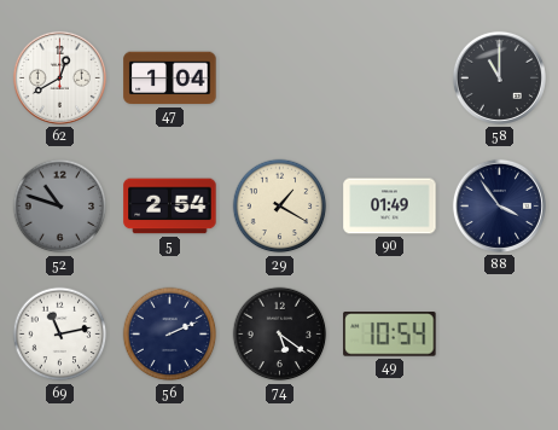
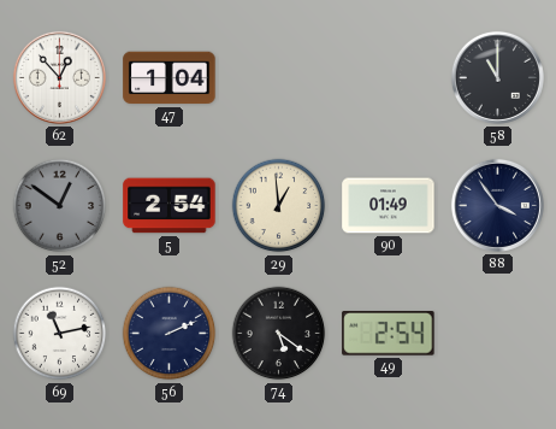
62: 12:40 -> 12:53
52: 10:48 -> 12:51
29: 1:20 -> 12:59
49: 10:54 -> 2:54
